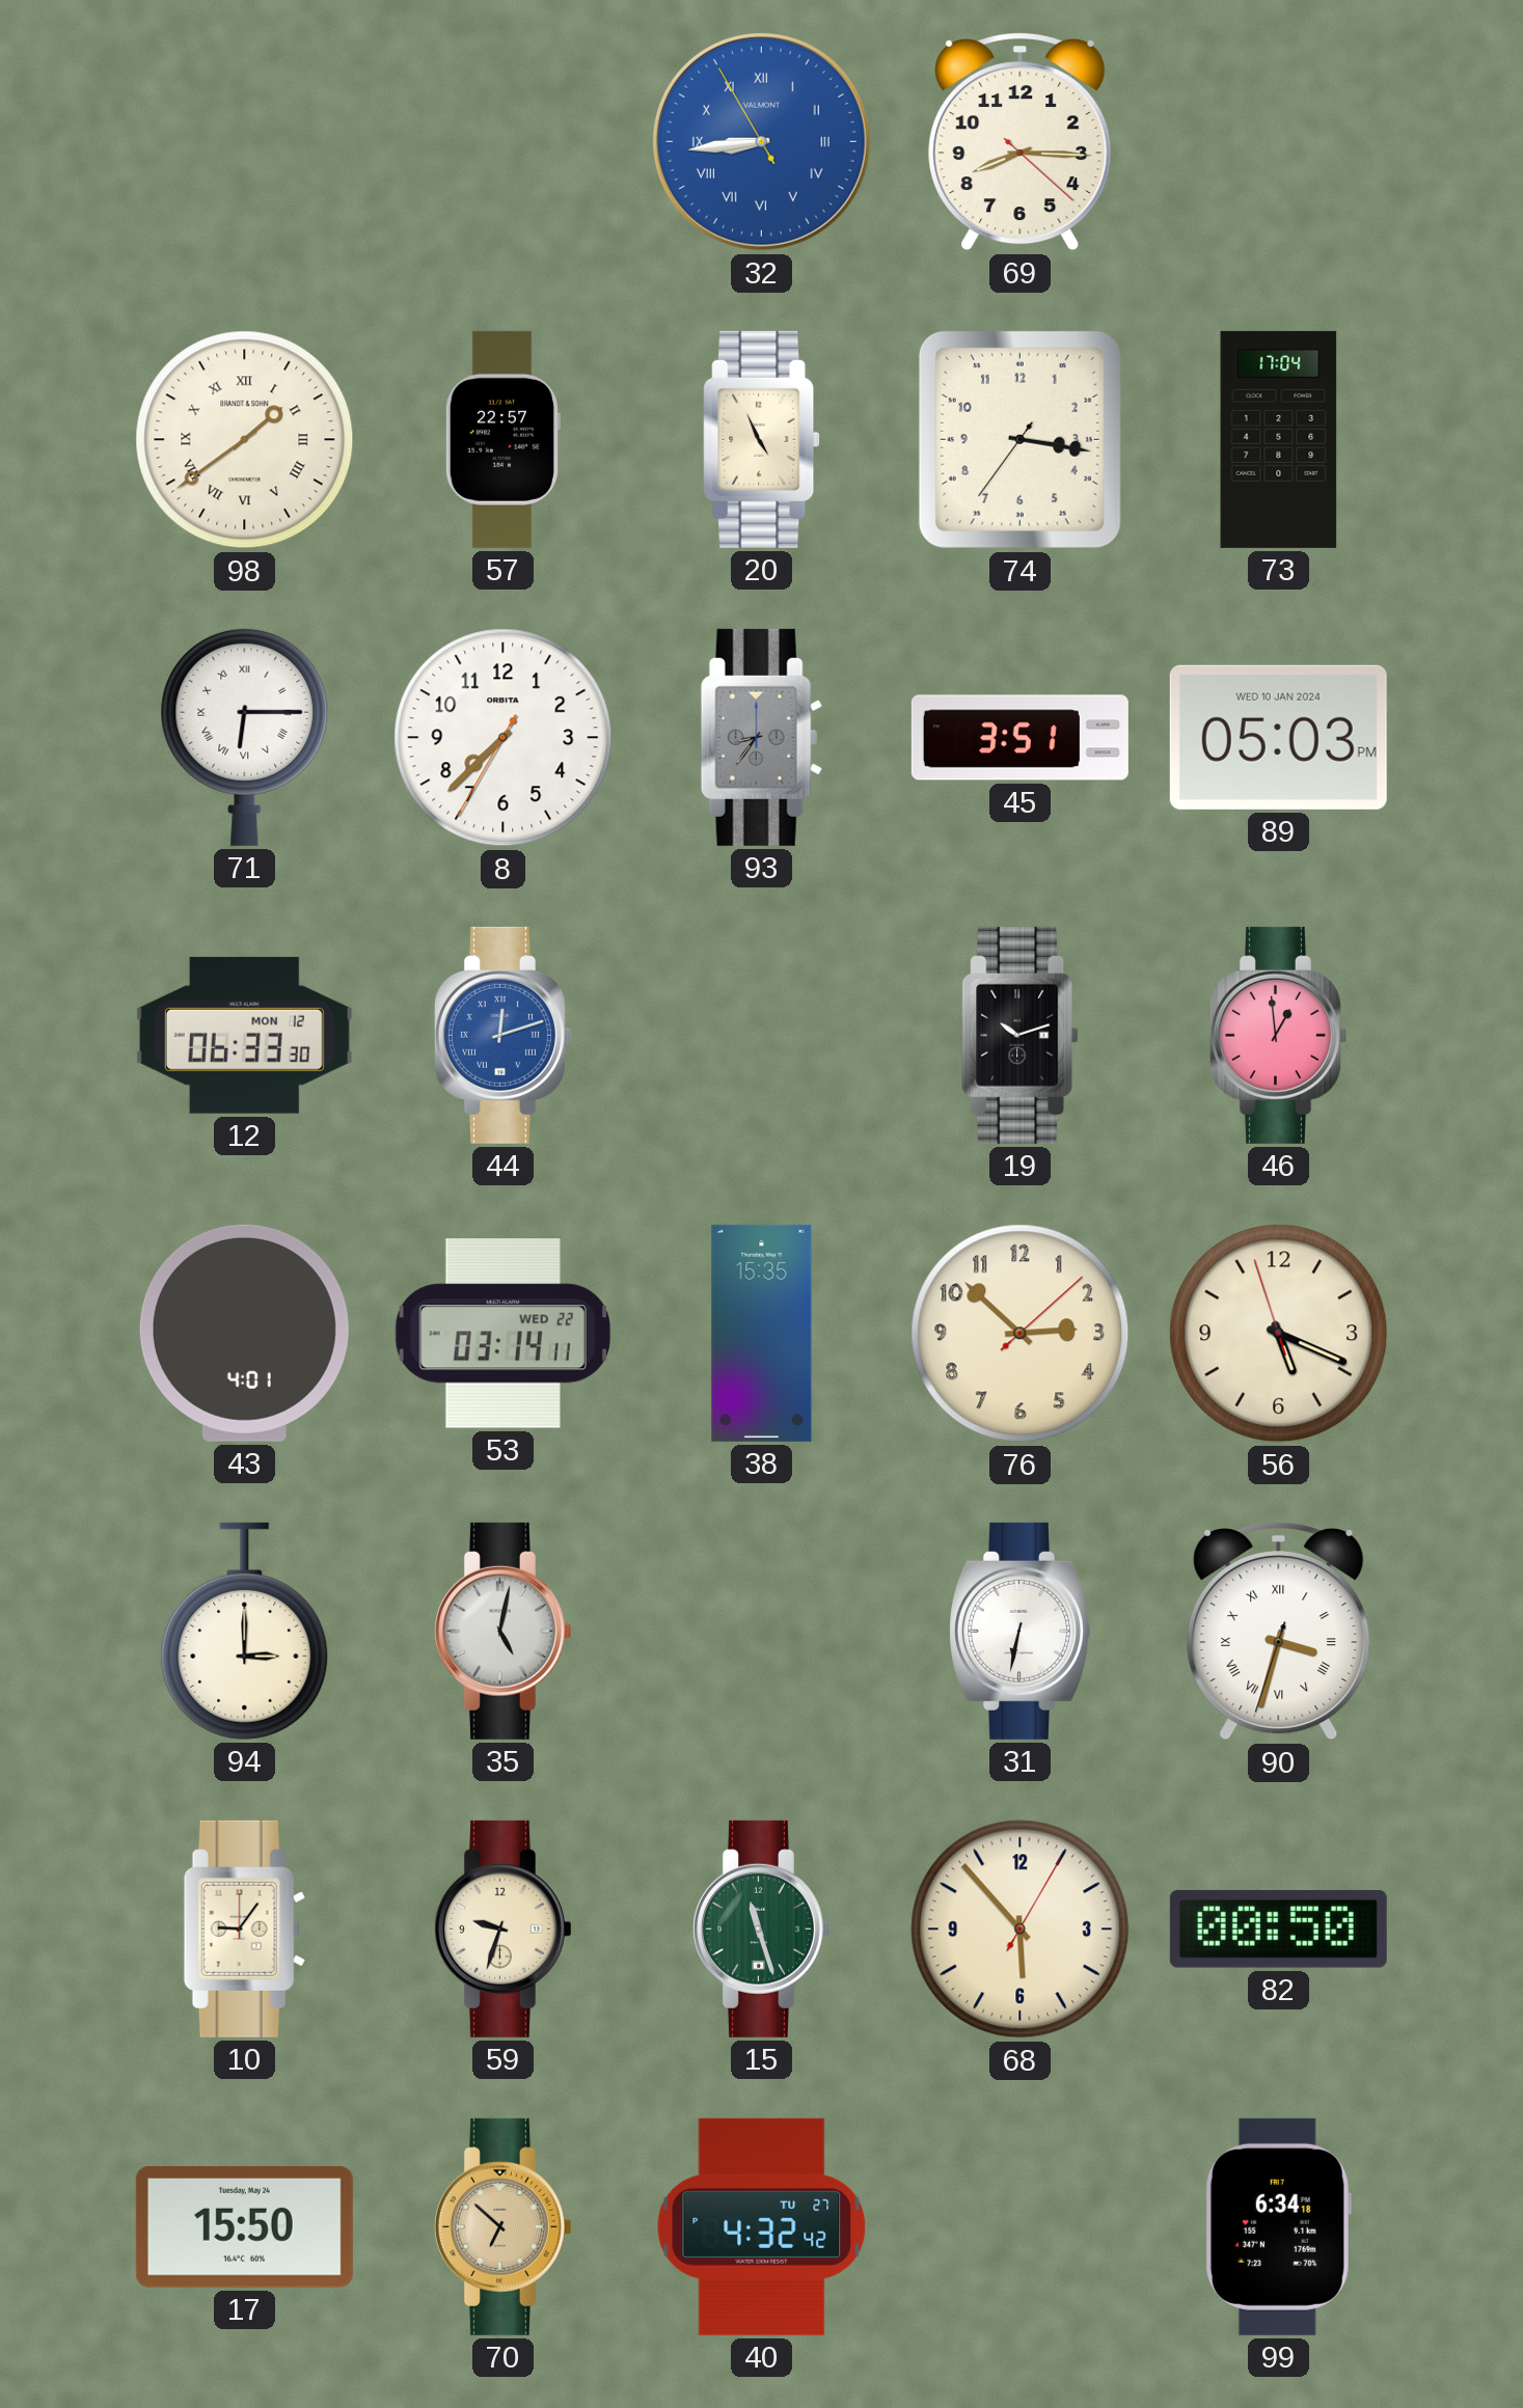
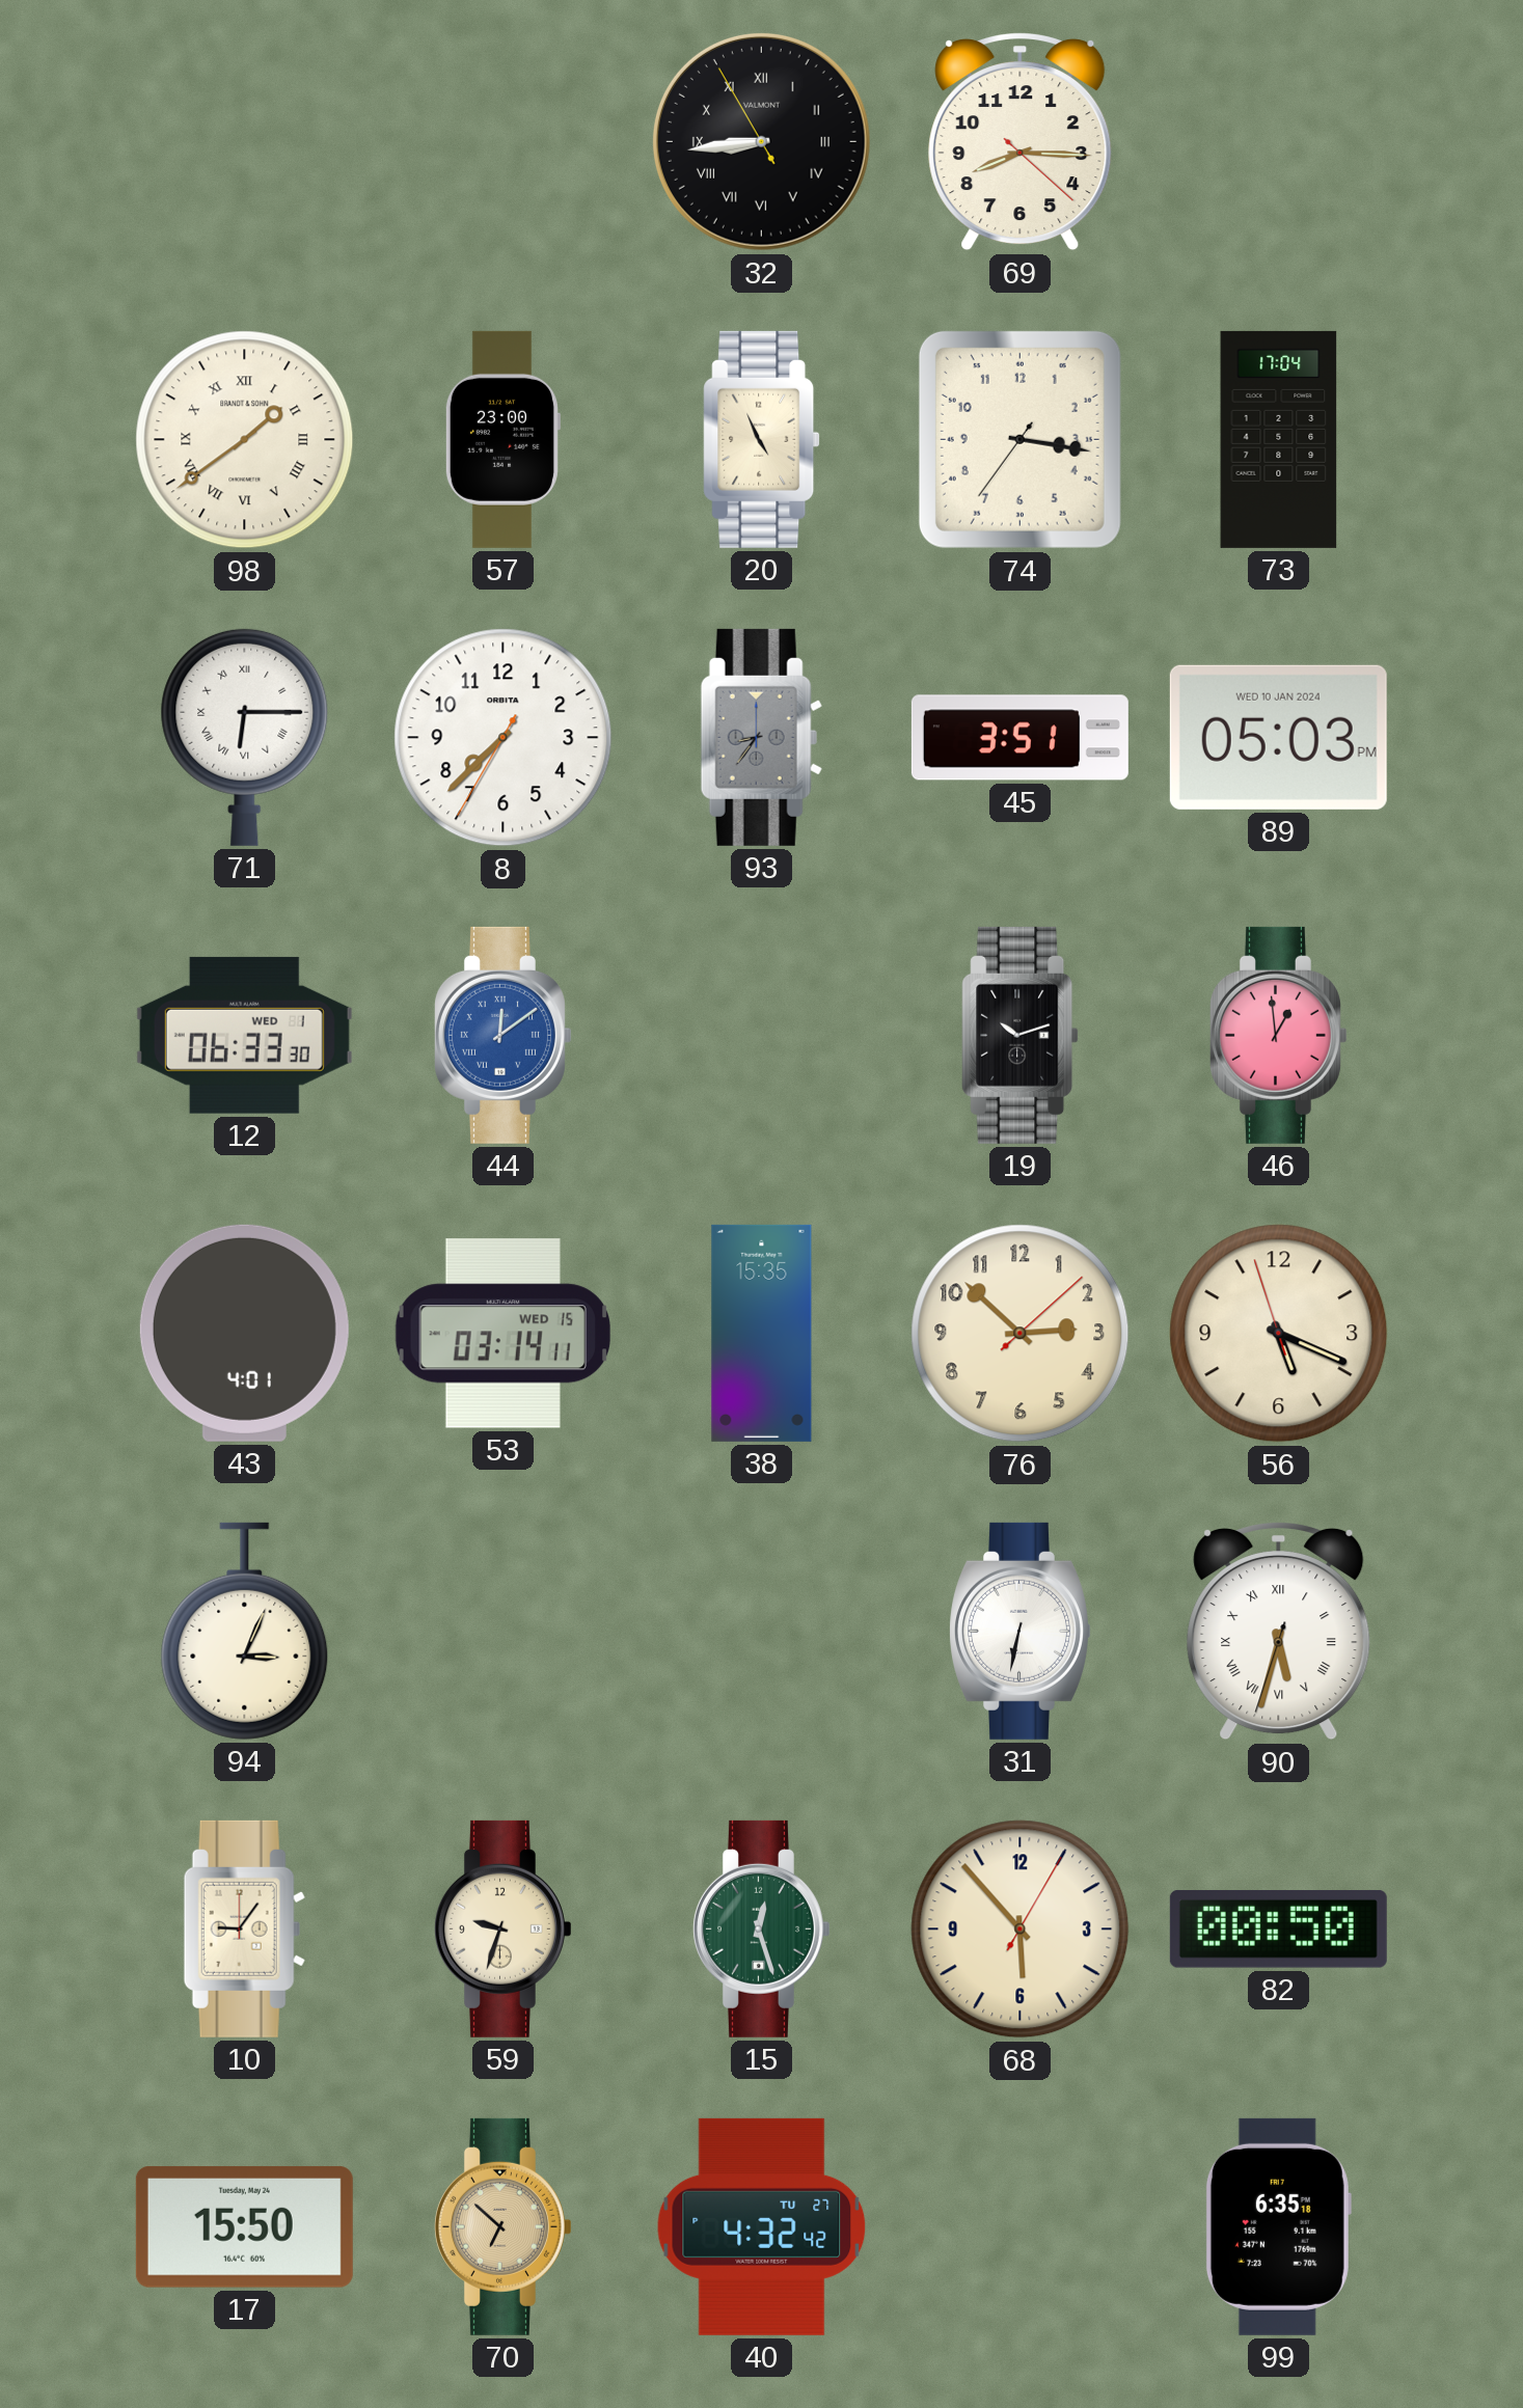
32 dial: blue -> black
57: 22:57 -> 23:00
12 date: MON 12 -> WED 1
44: 12:12 -> 12:09
53 date: WED 22 -> WED 15
94: 3:00 -> 3:04
35: 5:02 -> none
90: 3:32 -> 5:32
15: 11:27 -> 12:27
99: 6:34 -> 6:35
